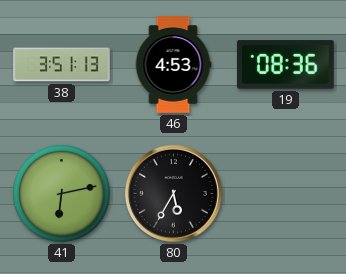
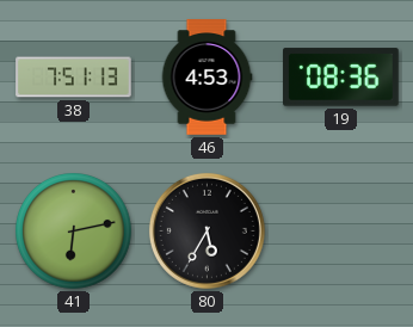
38: 3:51 -> 7:51
